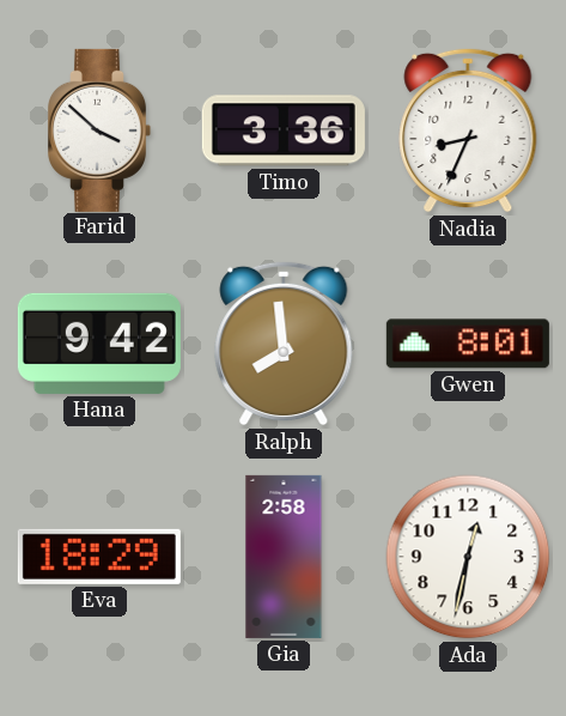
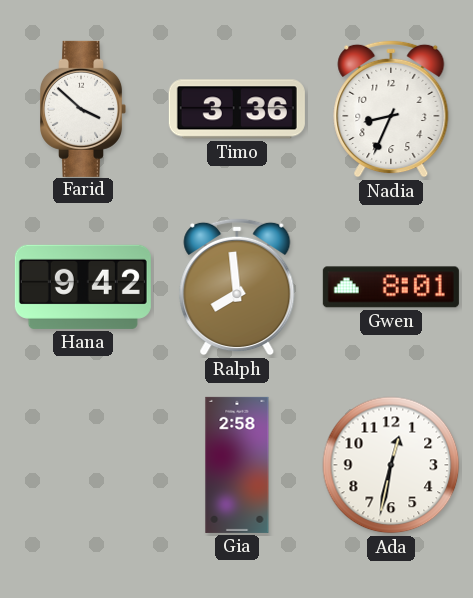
Eva: 18:29 -> none
